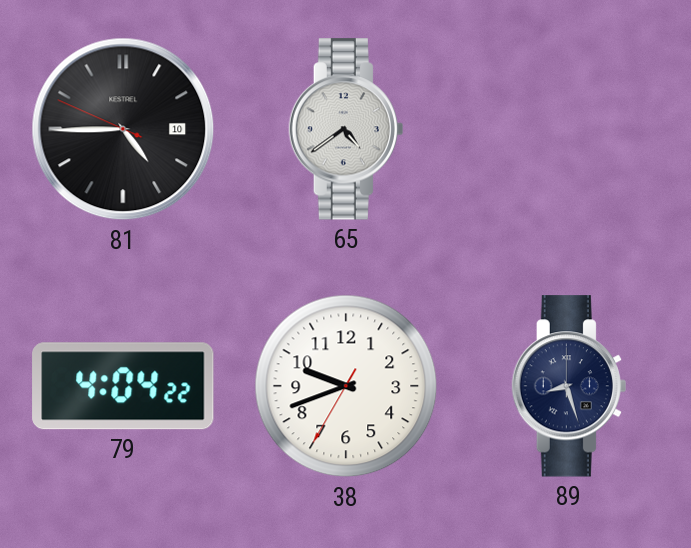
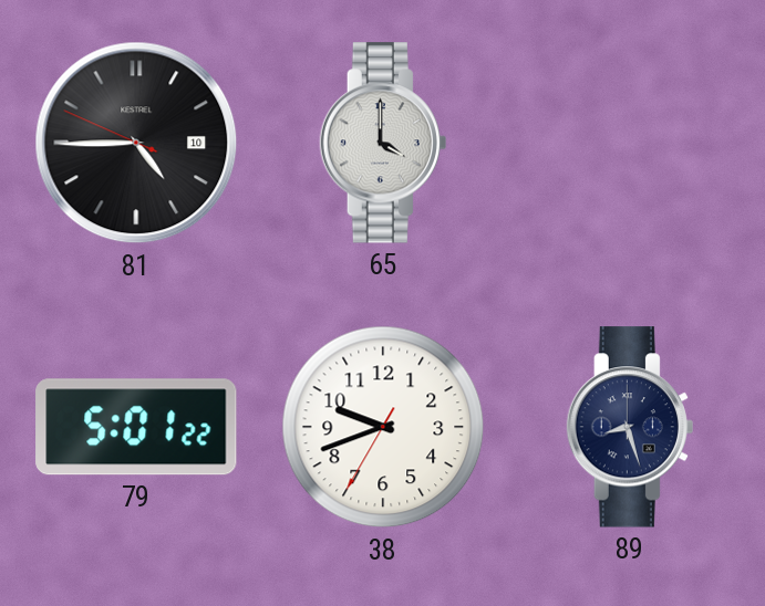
65: 4:39 -> 4:00
79: 4:04 -> 5:01
